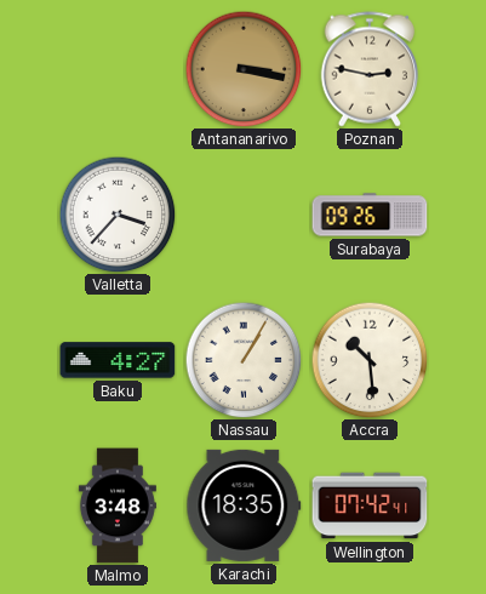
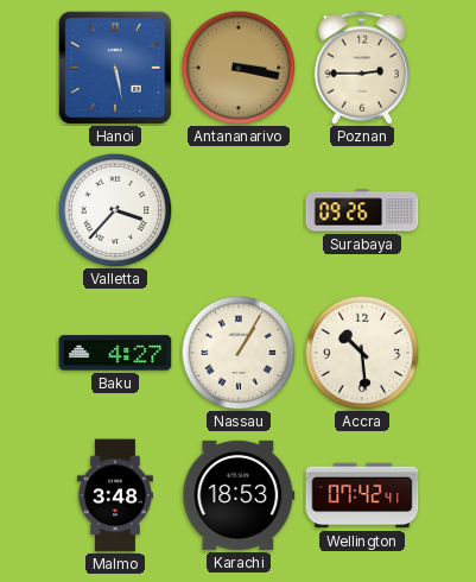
Hanoi: none -> 5:28
Poznan: 2:47 -> 2:45
Karachi: 18:35 -> 18:53
